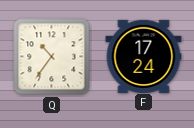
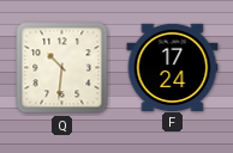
Q: 10:36 -> 10:31
